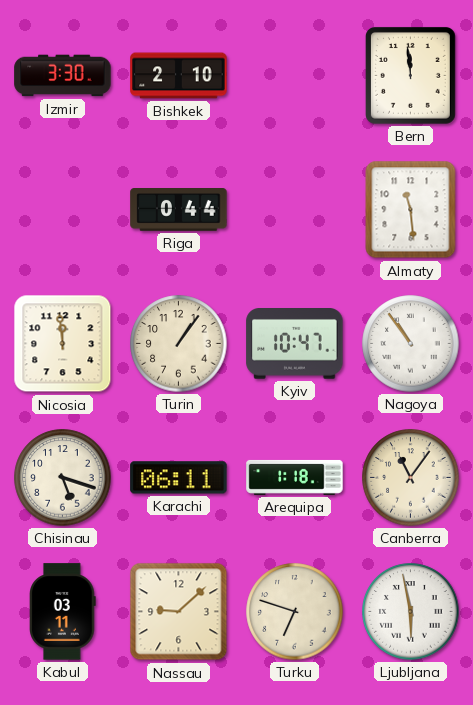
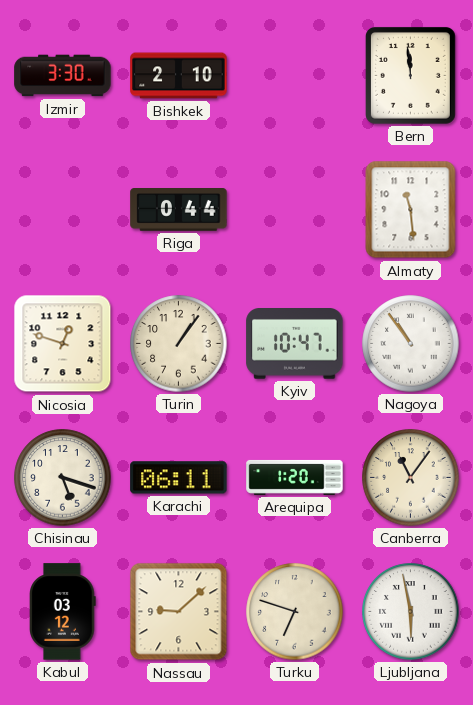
Nicosia: 11:59 -> 12:48
Arequipa: 1:18 -> 1:20
Kabul: 03:11 -> 03:12
